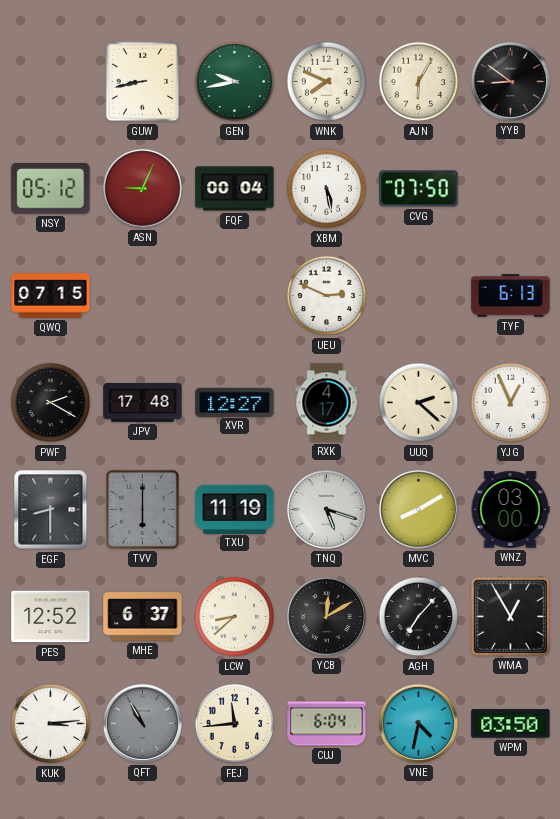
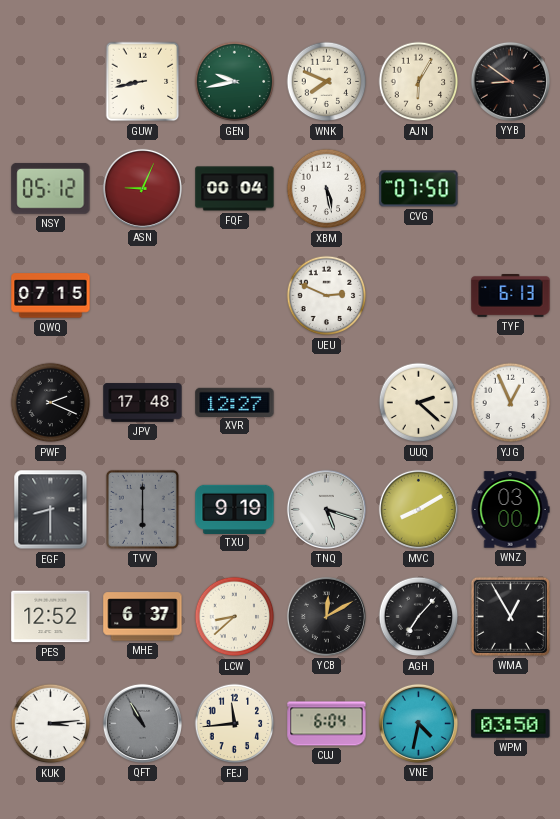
PWF: 2:20 -> 2:19
RXK: 4:17 -> none
TXU: 11:19 -> 9:19
